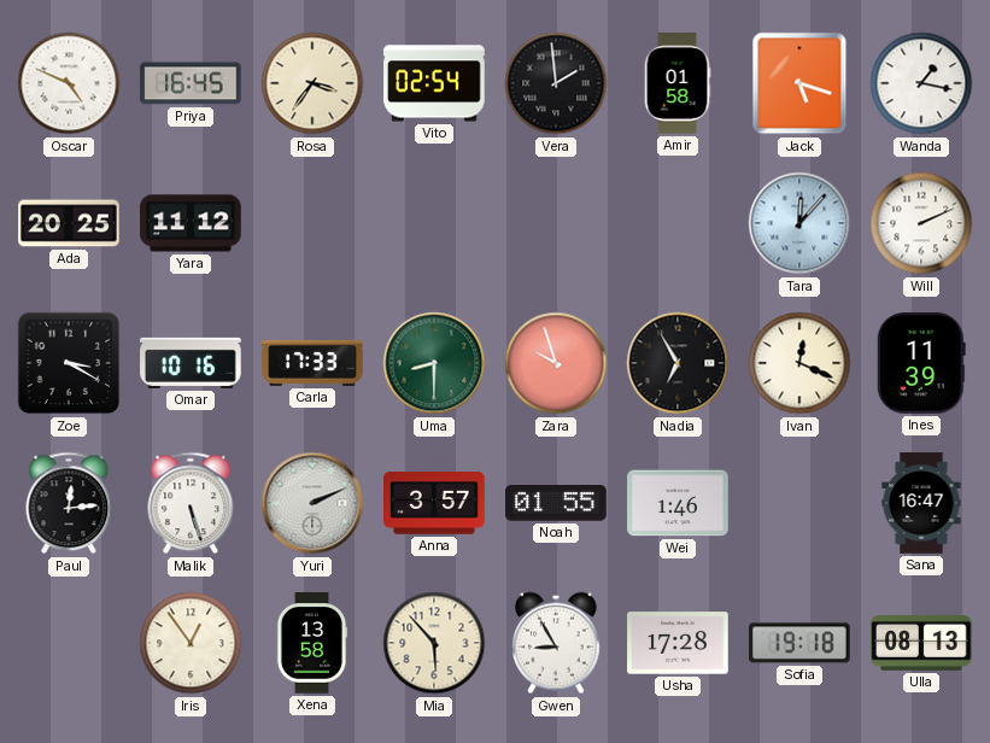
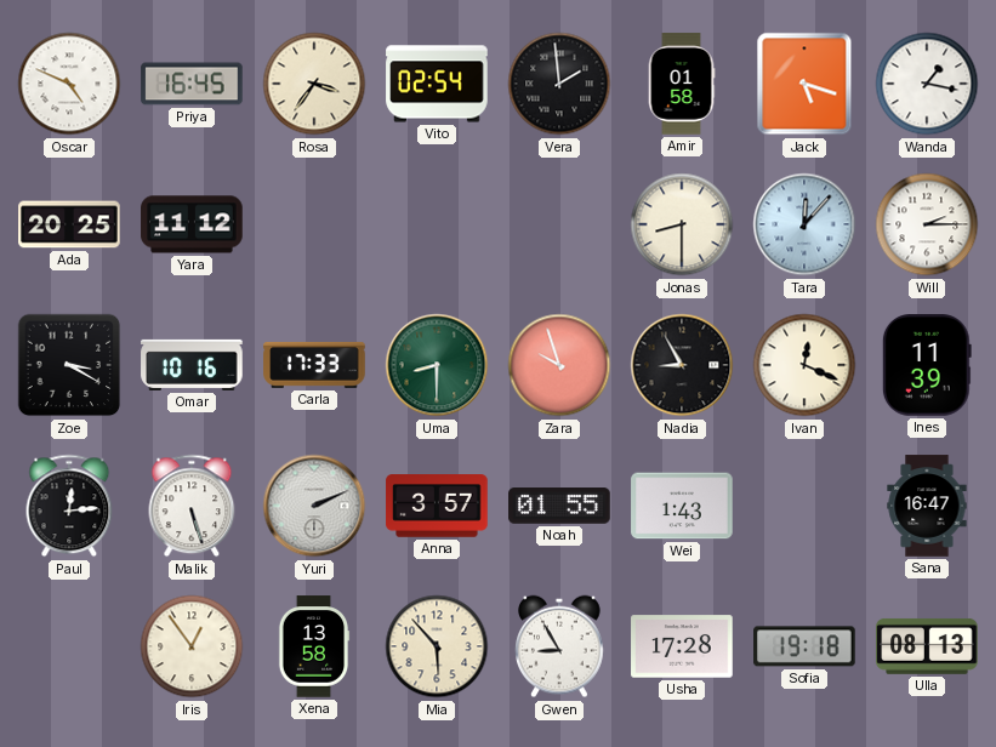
Jonas: none -> 8:30
Will: 2:11 -> 2:15
Nadia: 6:55 -> 8:55
Wei: 1:46 -> 1:43
